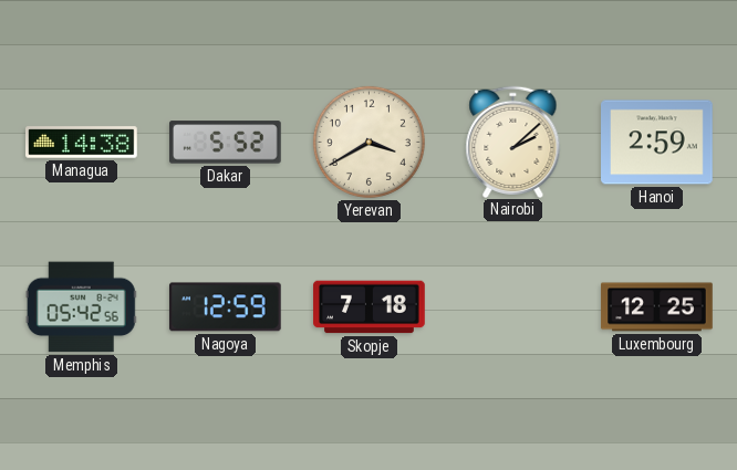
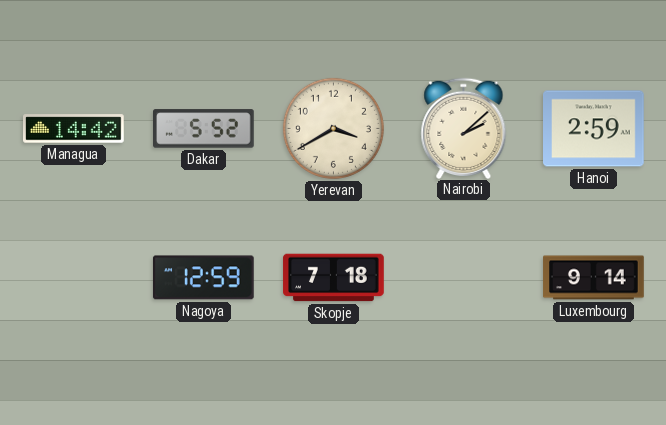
Managua: 14:38 -> 14:42
Memphis: 05:42 -> none
Luxembourg: 12:25 -> 9:14
